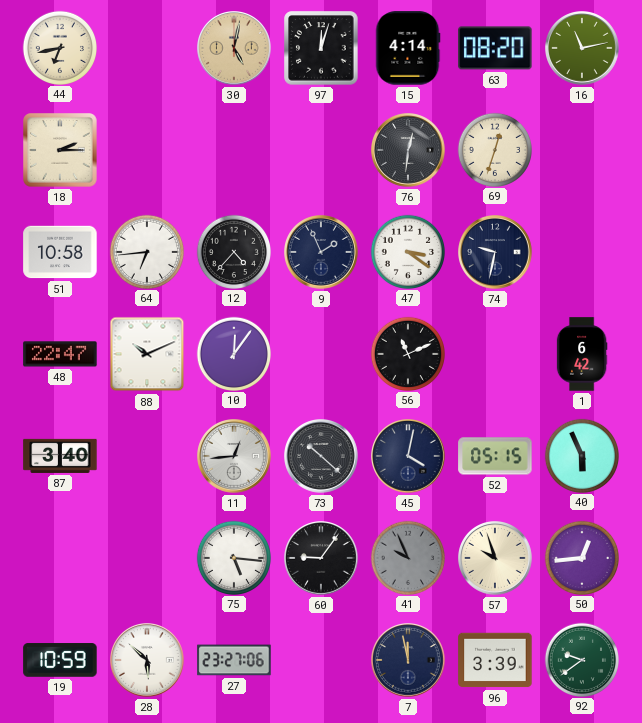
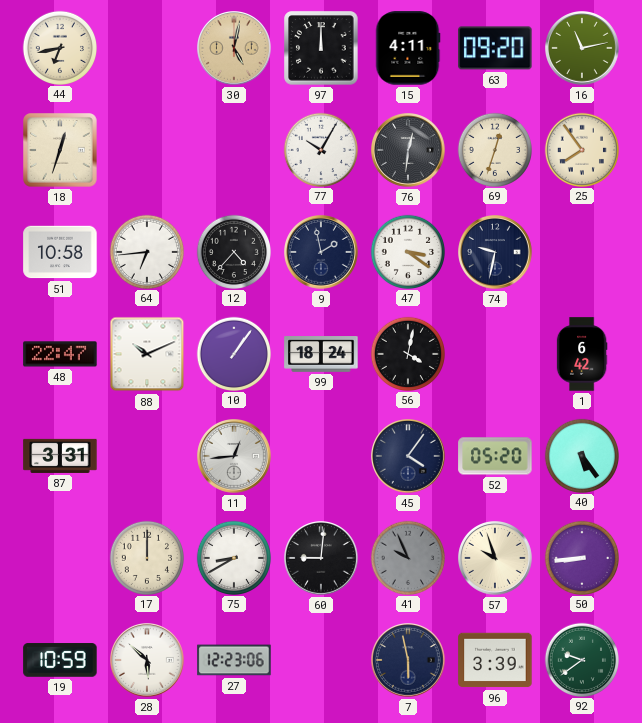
97: 12:03 -> 12:00
15: 4:14 -> 4:11
63: 08:20 -> 09:20
18: 2:15 -> 12:33
77: none -> 10:05
25: none -> 7:54
9: 1:56 -> 1:58
10: 12:06 -> 1:06
99: none -> 18:24
56: 11:11 -> 4:02
87: 3:40 -> 3:31
73: 10:22 -> none
45: 4:02 -> 4:06
52: 05:15 -> 05:20
40: 5:56 -> 5:24
17: none -> 12:00
75: 5:16 -> 8:40
60: 9:06 -> 9:01
50: 12:44 -> 8:44
27: 23:27 -> 12:23
7: 11:58 -> 5:58
